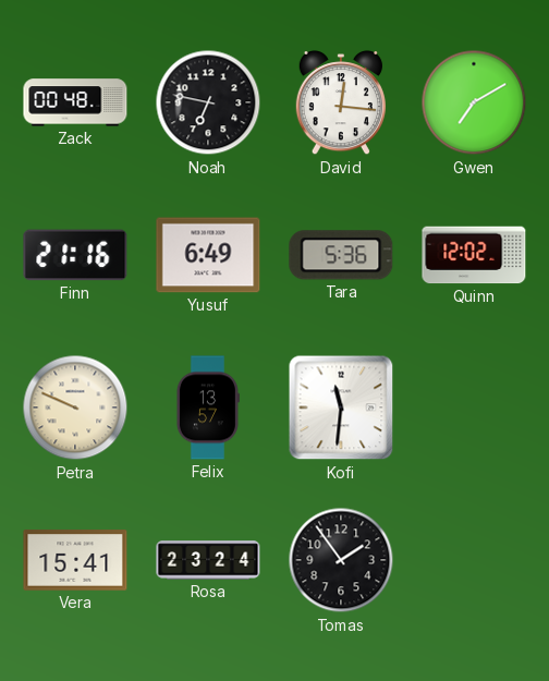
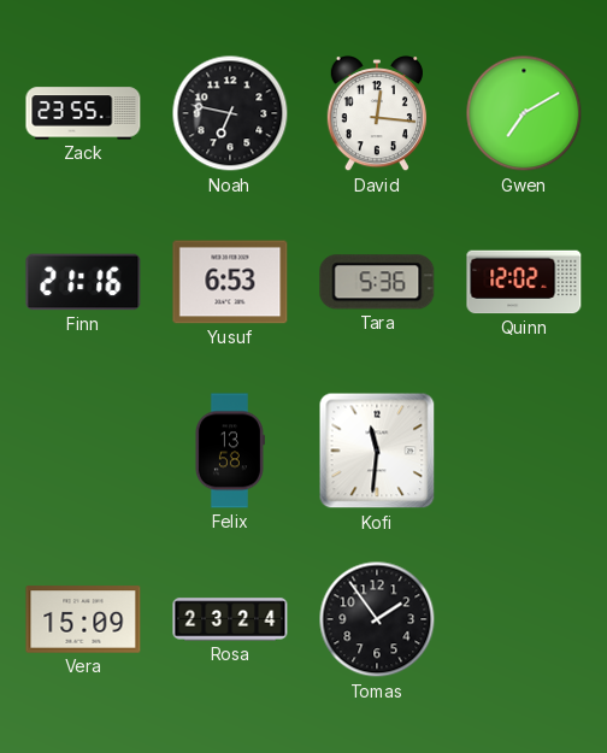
Zack: 00:48 -> 23:55
Yusuf: 6:49 -> 6:53
Petra: 9:49 -> none
Felix: 13:57 -> 13:58
Vera: 15:41 -> 15:09
